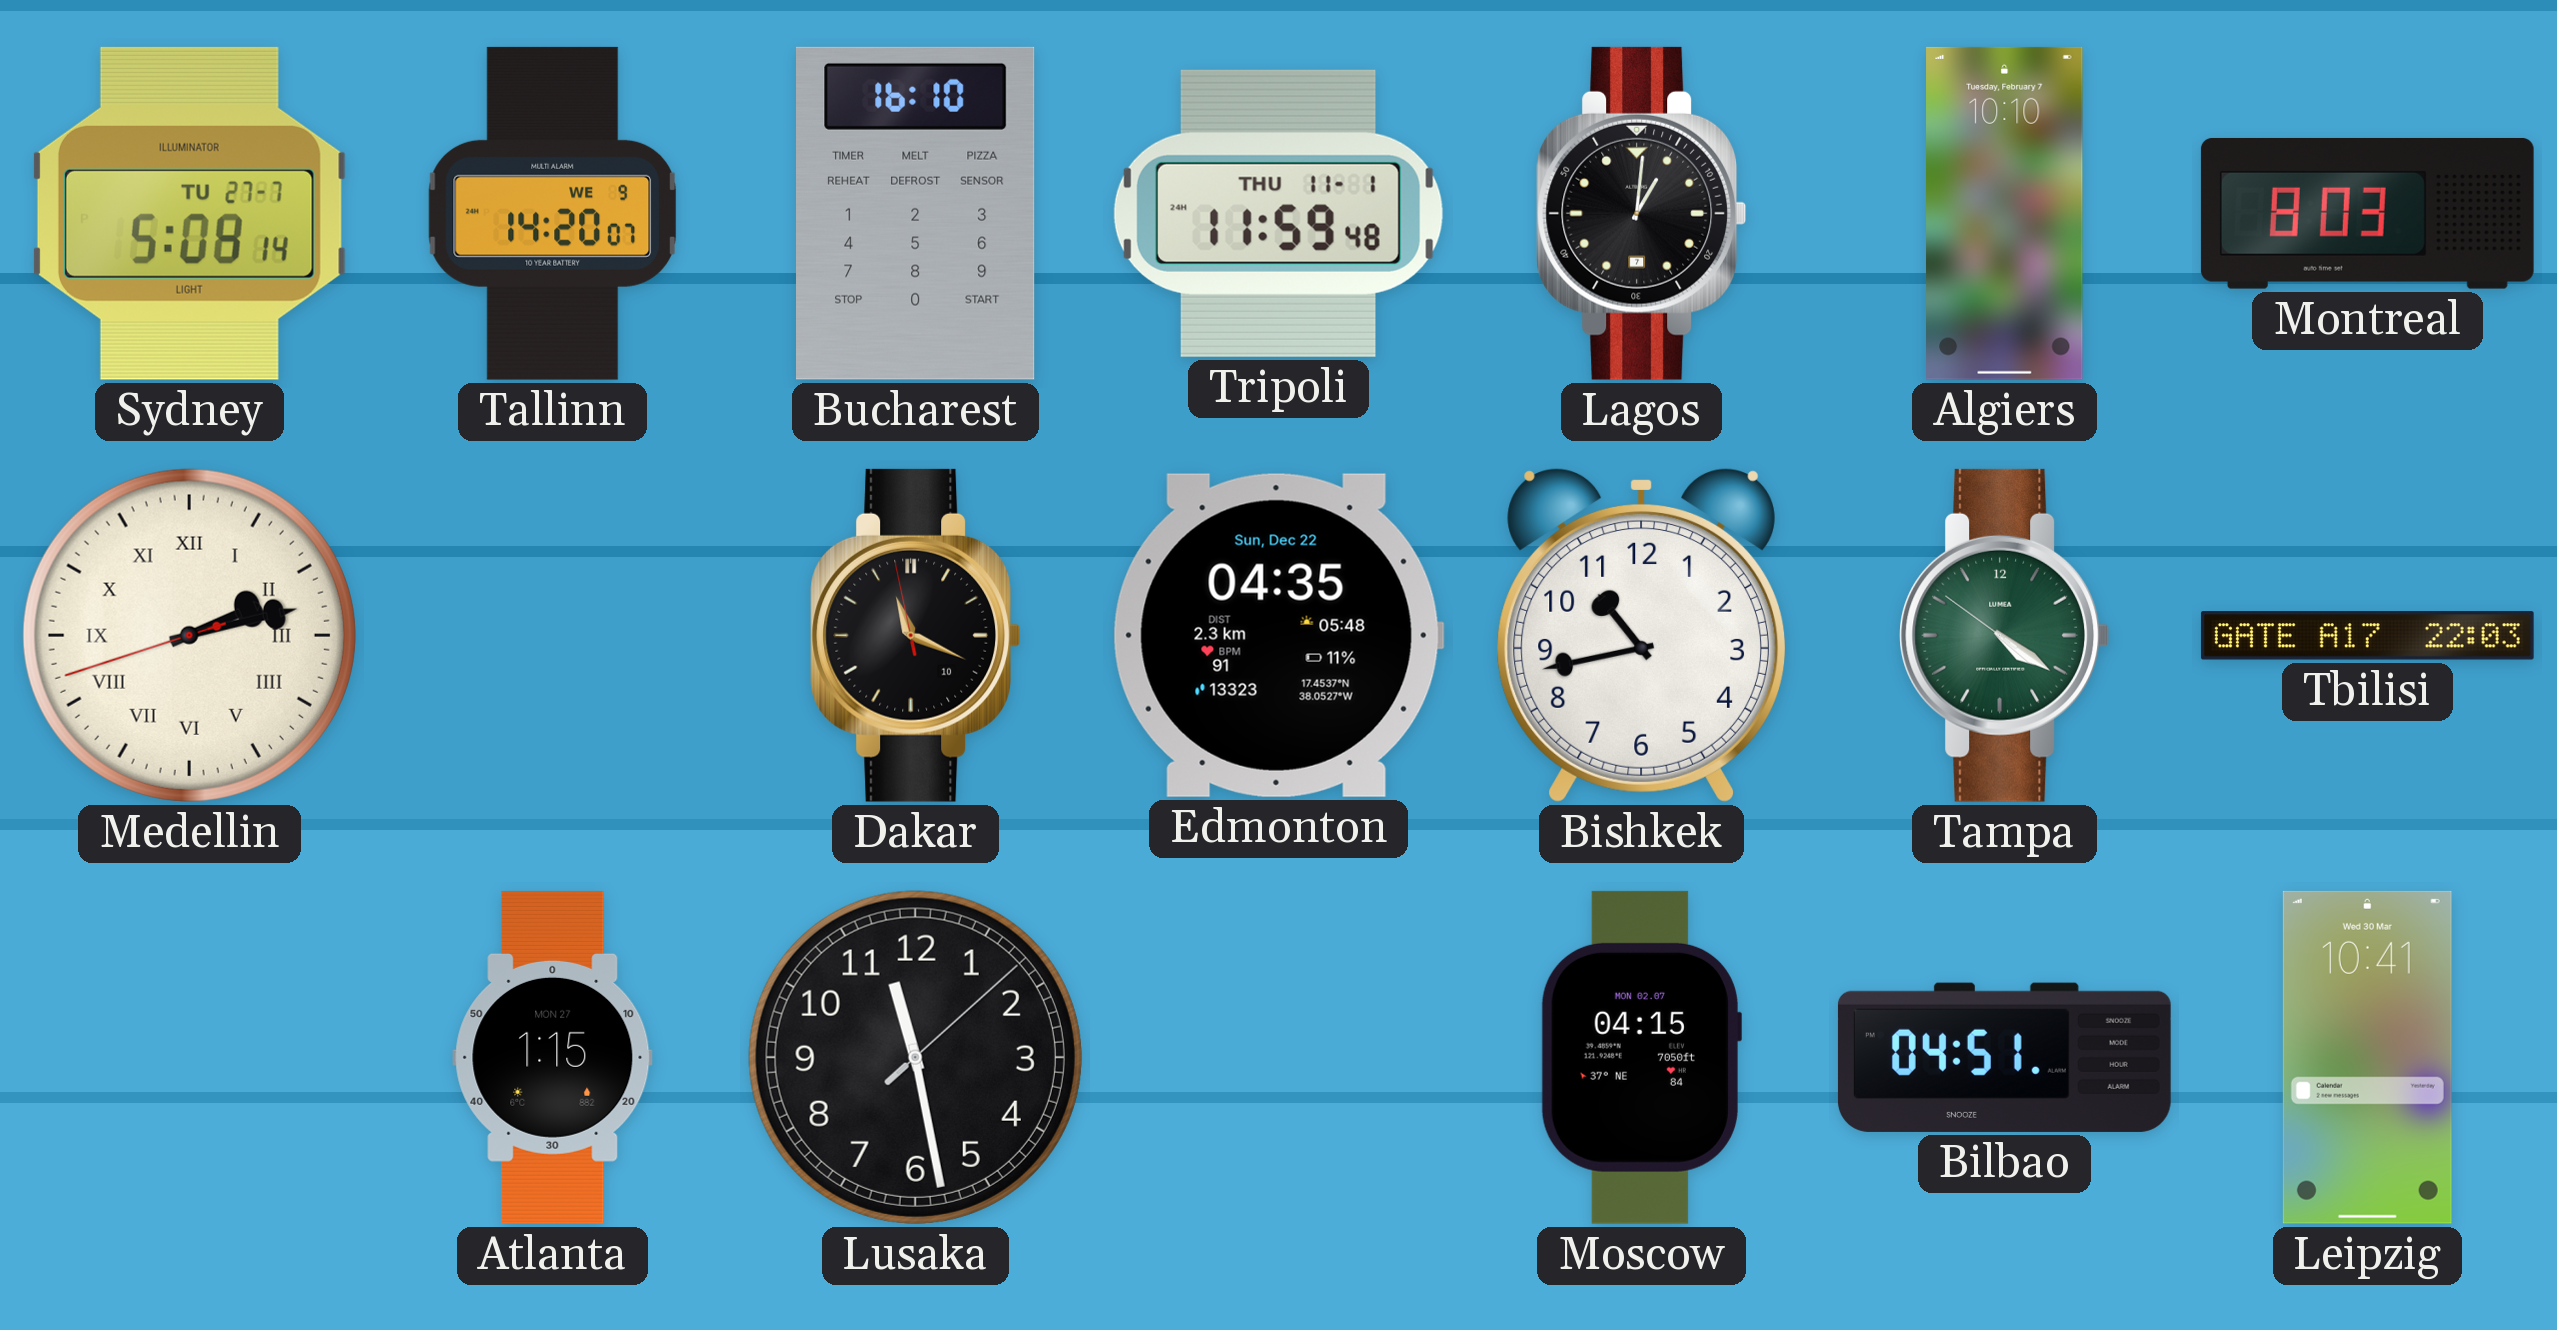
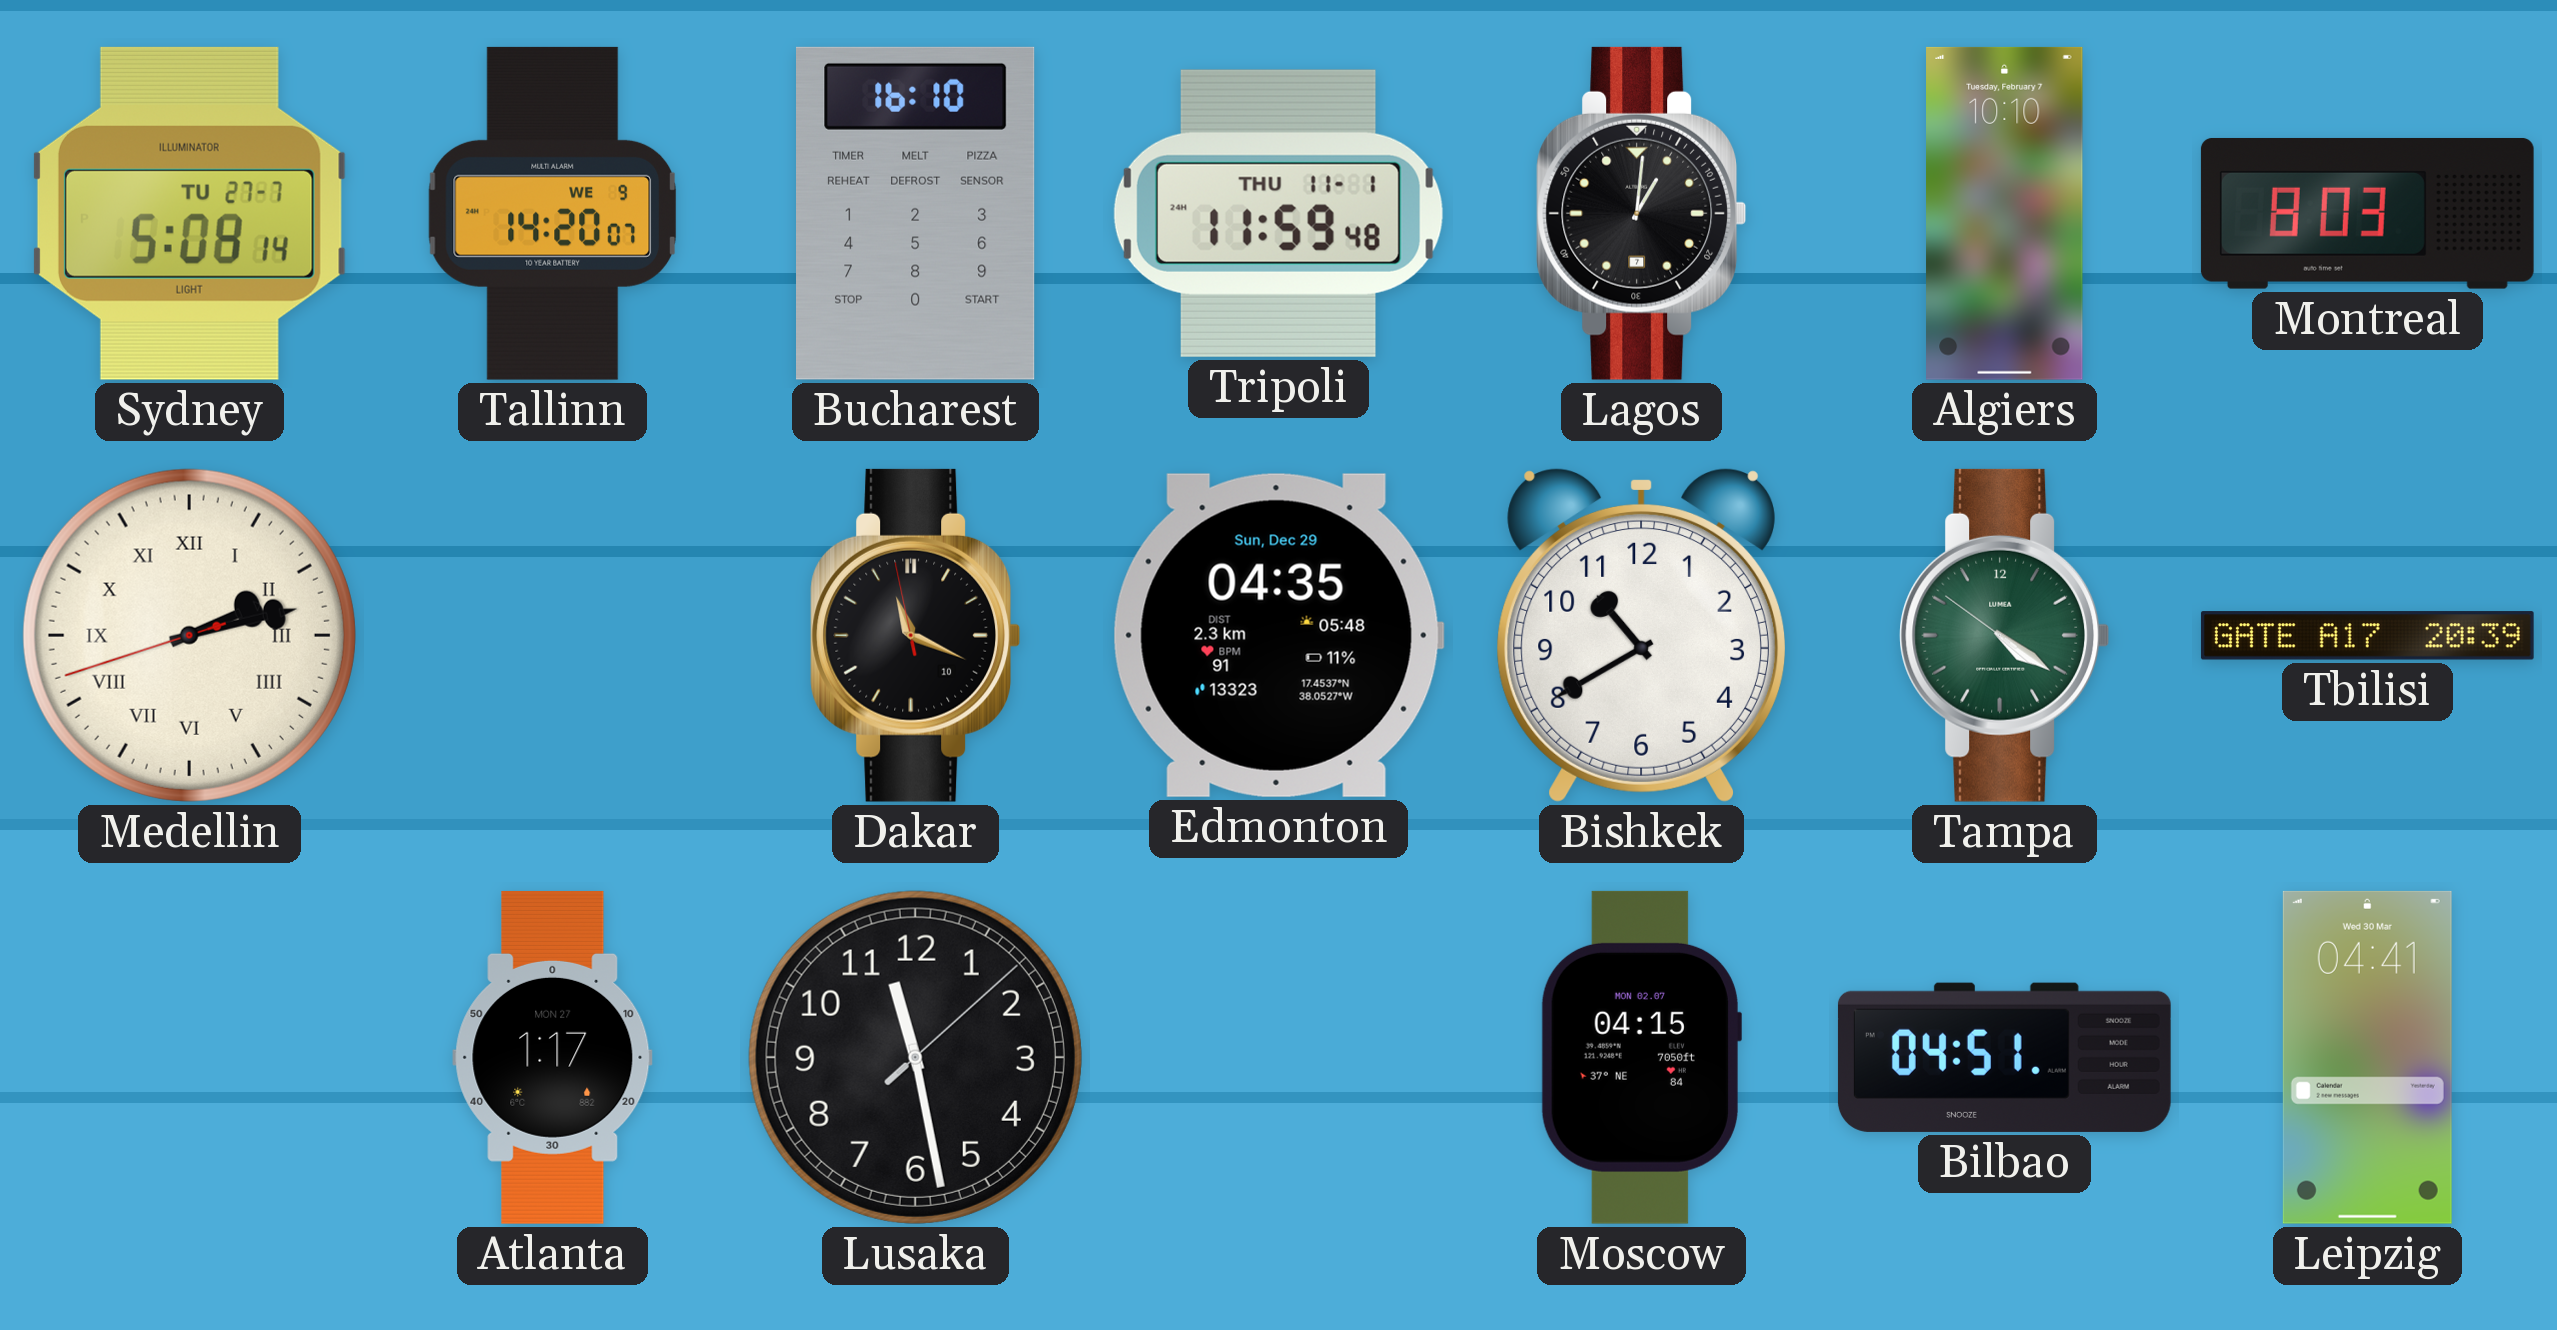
Edmonton date: Sun, Dec 22 -> Sun, Dec 29
Bishkek: 10:43 -> 10:40
Tbilisi: 22:03 -> 20:39
Atlanta: 1:15 -> 1:17
Leipzig: 10:41 -> 04:41
